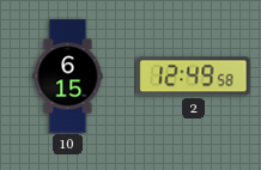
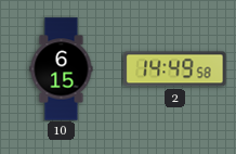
2: 12:49 -> 14:49
